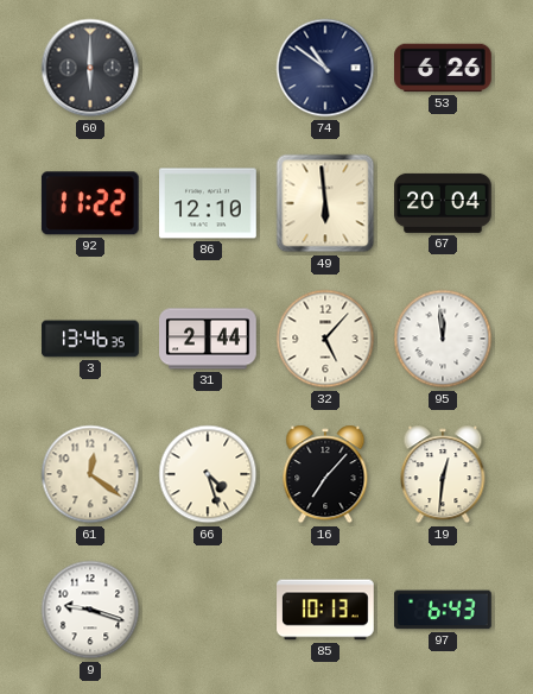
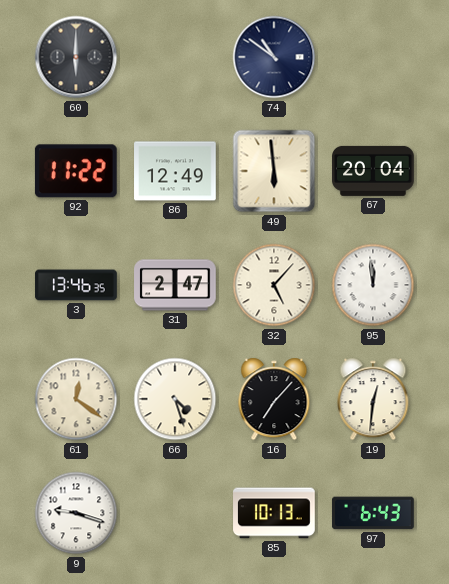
53: 6:26 -> none
86: 12:10 -> 12:49
31: 2:44 -> 2:47
